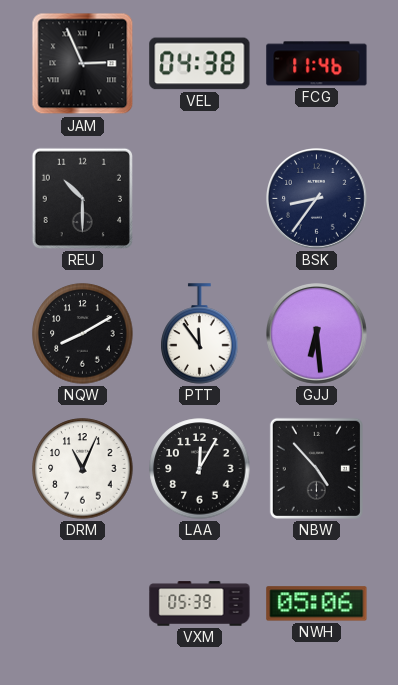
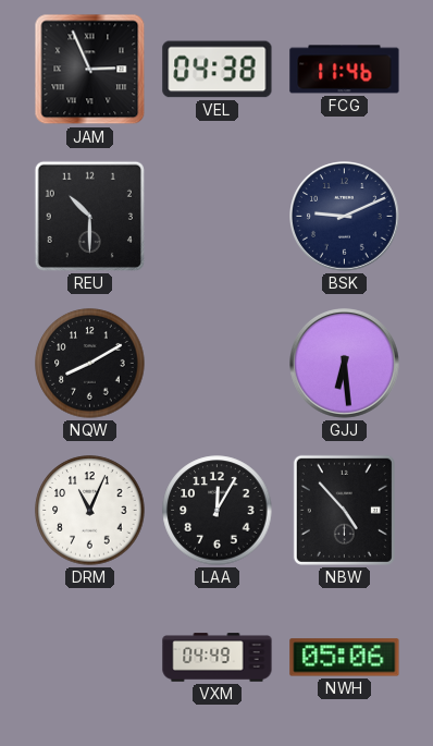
BSK: 8:36 -> 9:11
PTT: 11:54 -> none
VXM: 05:39 -> 04:49
